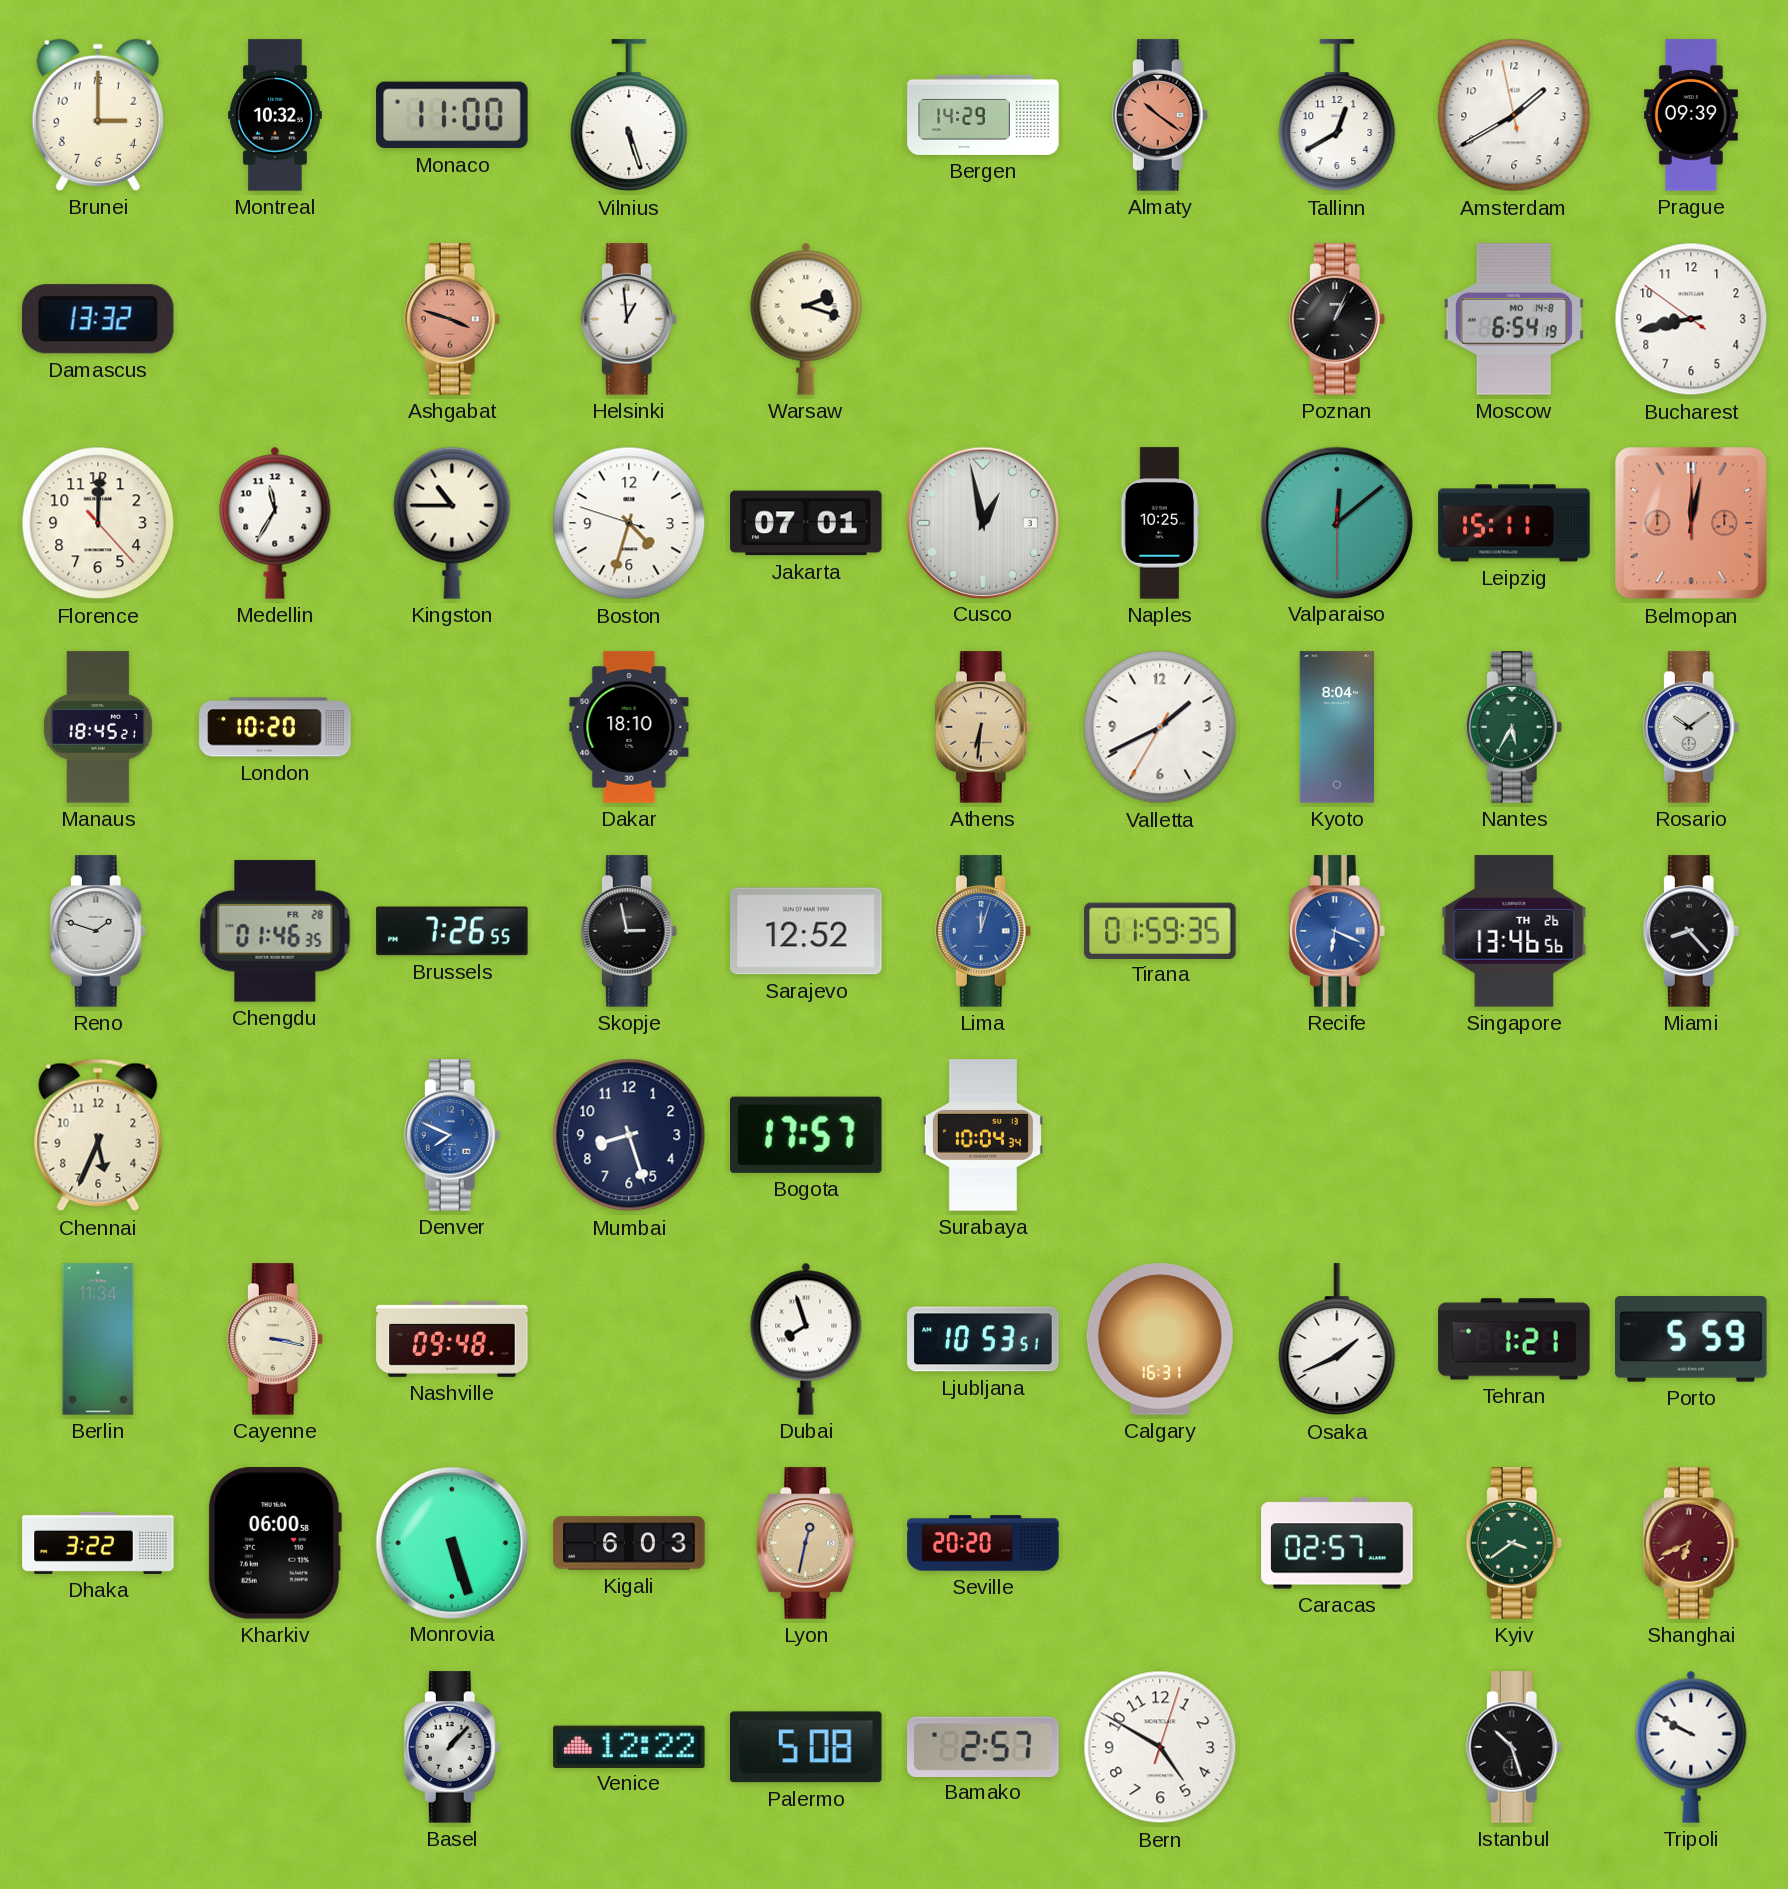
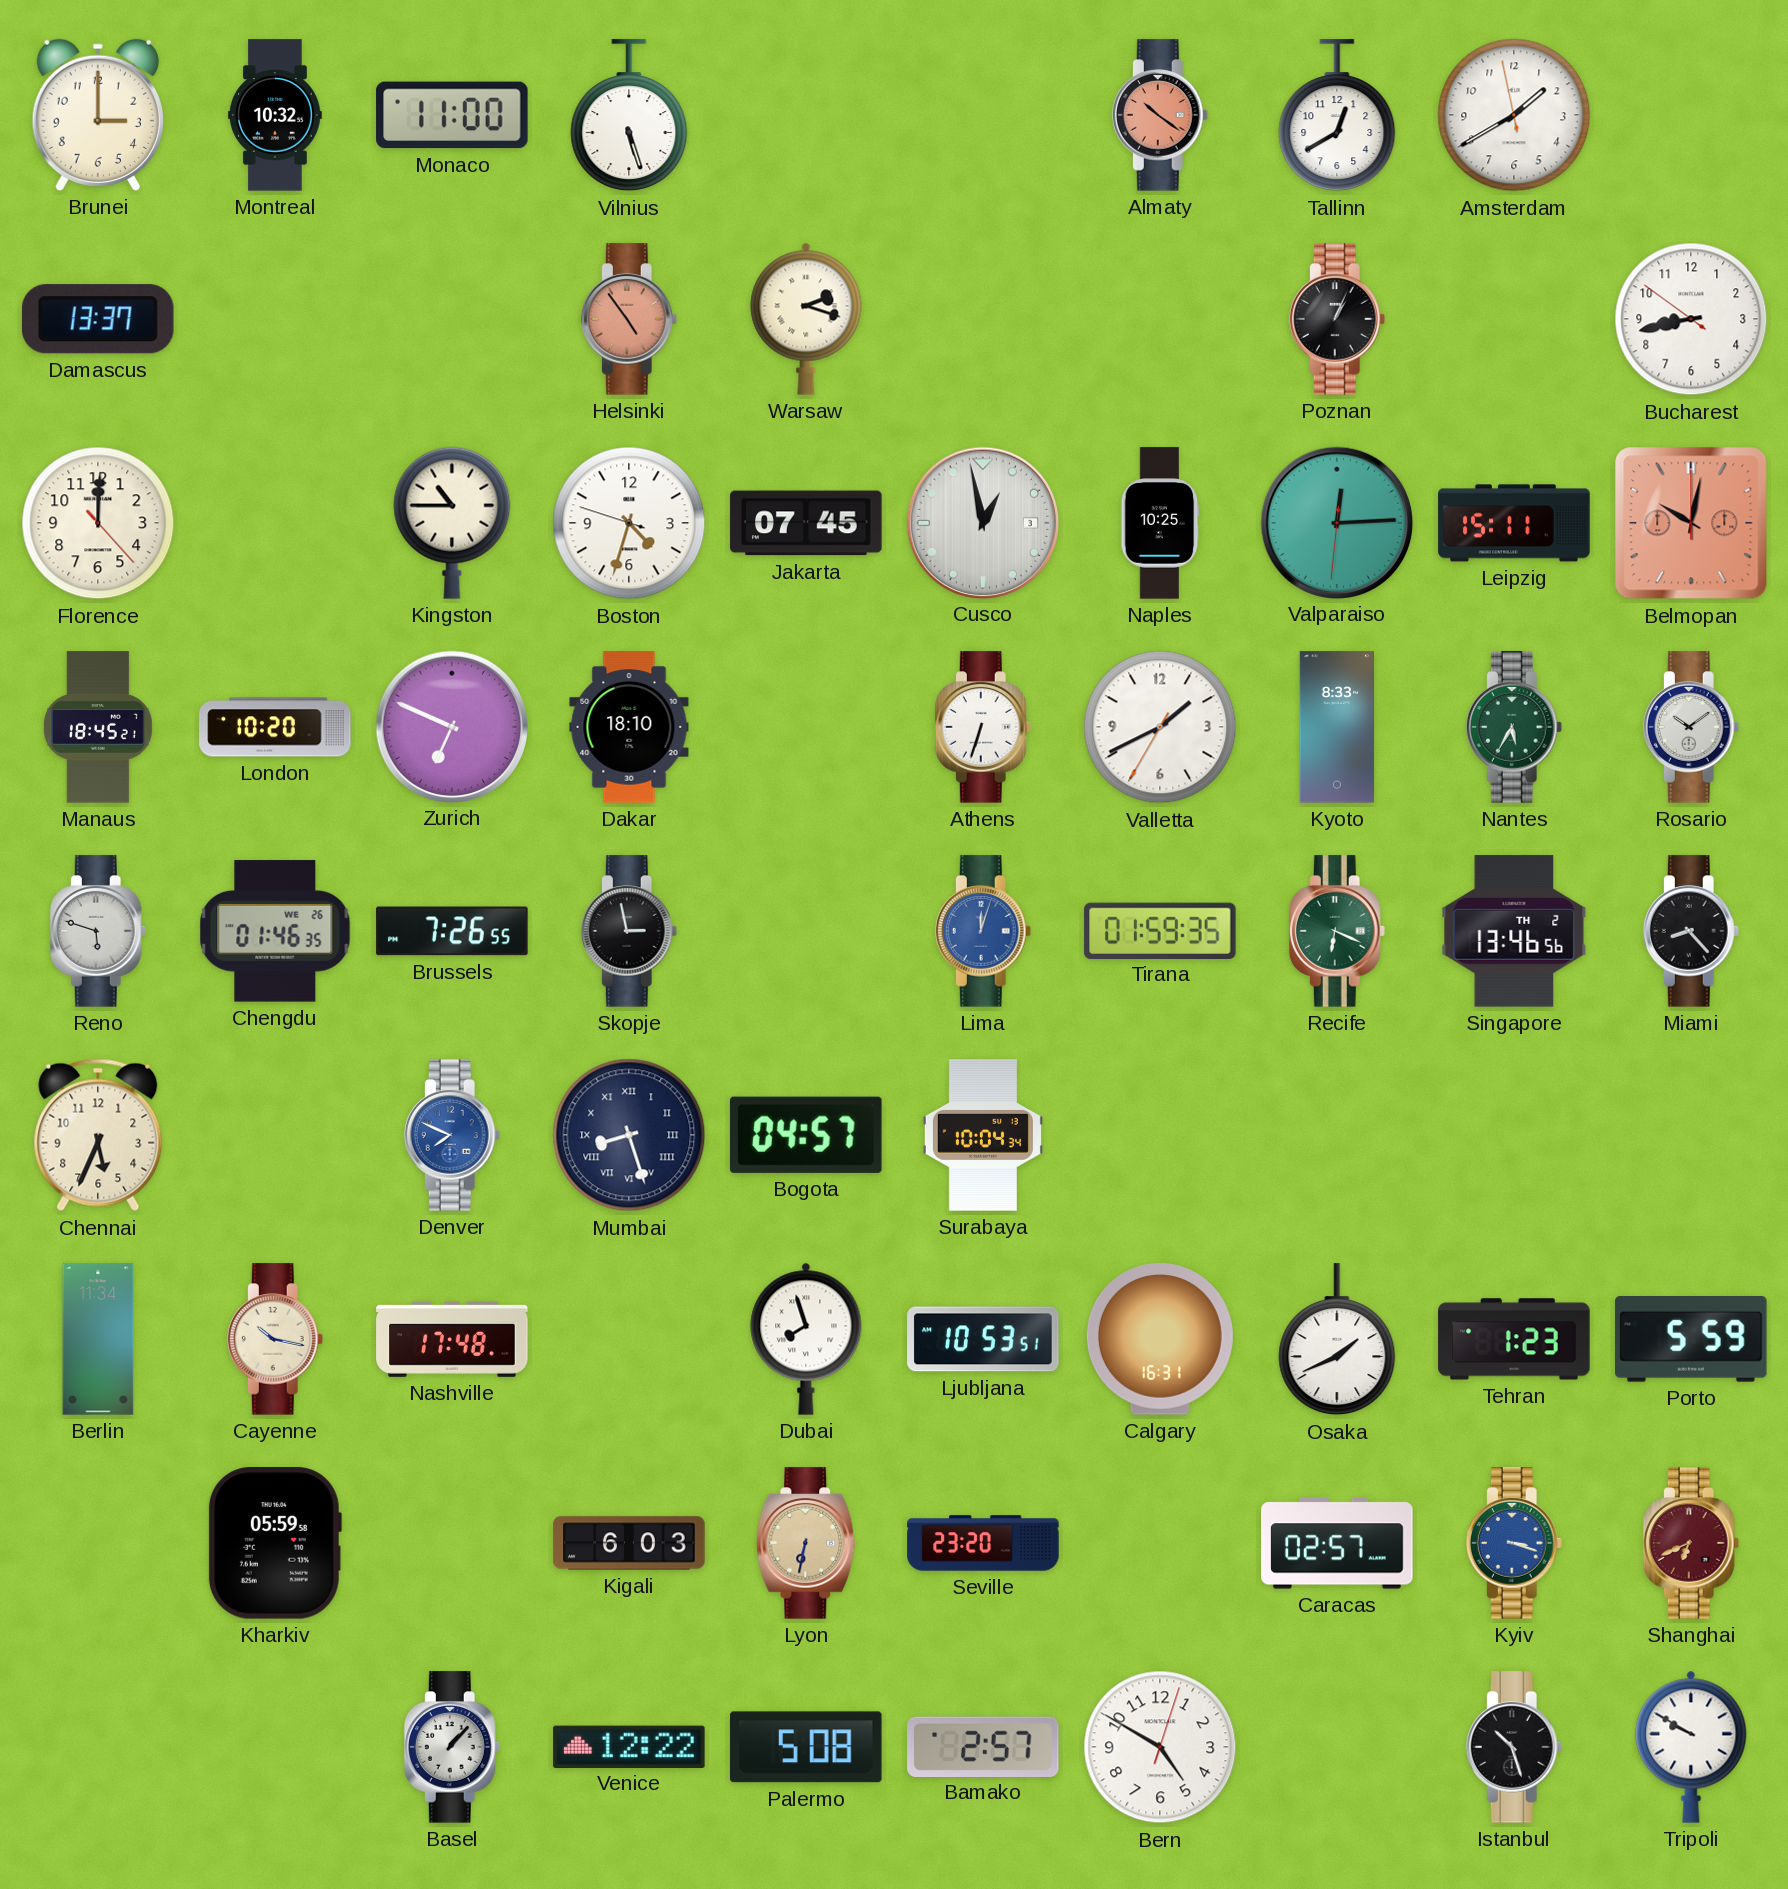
Bergen: 14:29 -> none
Prague: 09:39 -> none
Damascus: 13:32 -> 13:37
Ashgabat: 3:48 -> none
Helsinki: 12:59 -> 4:54
Helsinki dial: white -> salmon
Moscow: 6:54 -> none
Medellin: 11:35 -> none
Jakarta: 07:01 -> 07:45
Valparaiso: 12:08 -> 12:14
Belmopan: 12:02 -> 10:02
Zurich: none -> 6:49
Athens: 6:31 -> 6:33
Athens dial: champagne -> white
Kyoto: 8:04 -> 8:33
Reno: 1:48 -> 5:48
Chengdu date: FR 28 -> WE 26
Sarajevo: 12:52 -> none
Recife dial: blue -> green
Singapore date: TH 26 -> TH 2
Mumbai numerals: Arabic -> Roman
Bogota: 17:57 -> 04:57
Cayenne: 3:17 -> 10:17
Nashville: 09:48 -> 17:48
Tehran: 1:21 -> 1:23
Dhaka: 3:22 -> none
Kharkiv: 06:00 -> 05:59
Monrovia: 5:27 -> none
Lyon: 12:32 -> 6:32
Seville: 20:20 -> 23:20
Kyiv: 3:39 -> 3:18
Kyiv dial: green -> blue
